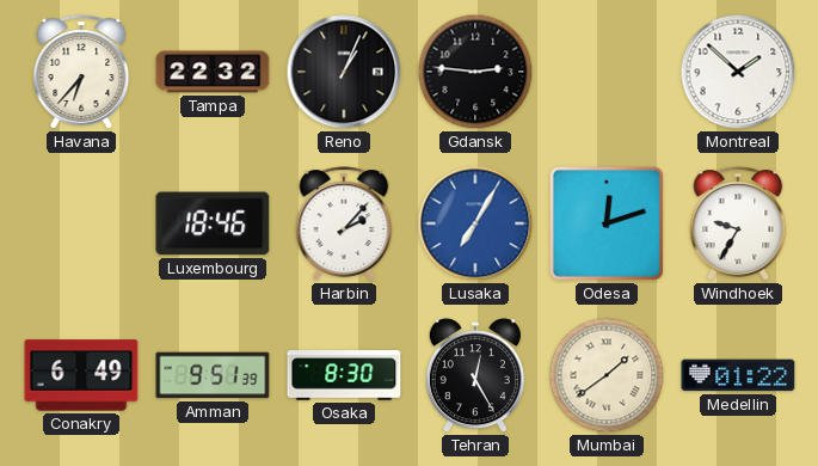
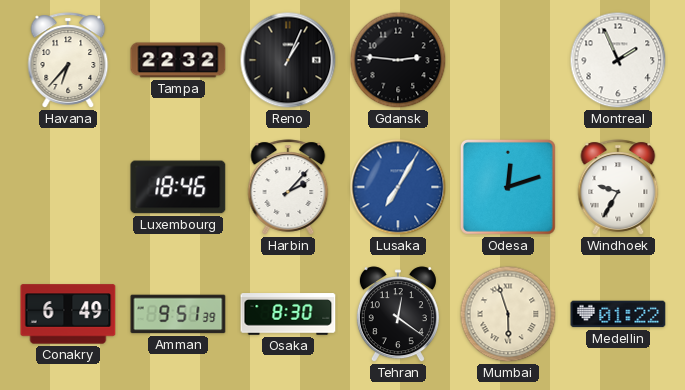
Montreal: 1:52 -> 1:56
Tehran: 12:25 -> 12:21
Mumbai: 1:39 -> 5:57
